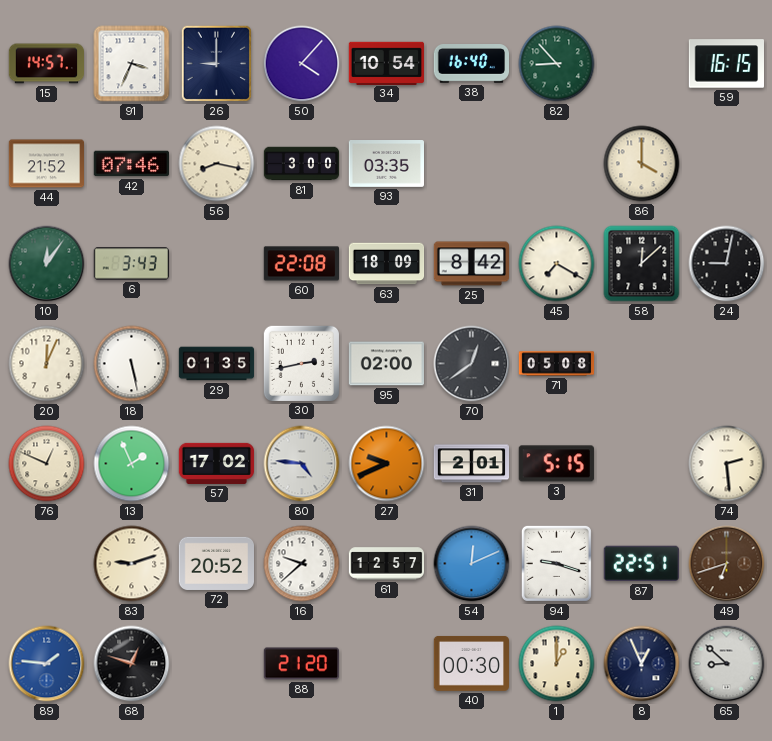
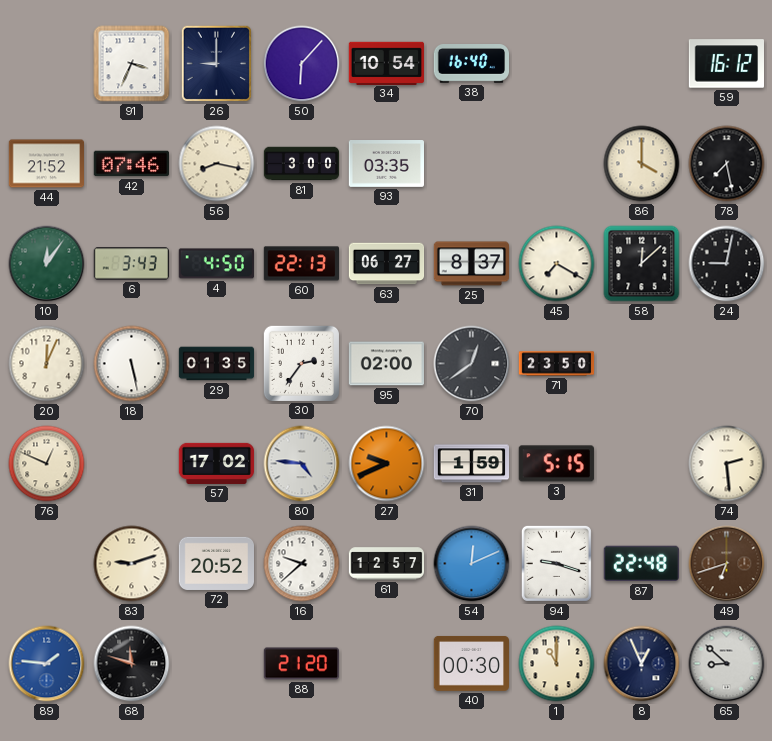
15: 14:57 -> none
50: 4:07 -> 6:07
82: 8:53 -> none
59: 16:15 -> 16:12
78: none -> 7:28
4: none -> 4:50
60: 22:08 -> 22:13
63: 18:09 -> 06:27
25: 8:42 -> 8:37
30: 2:43 -> 2:36
71: 05:08 -> 23:50
13: 1:56 -> none
31: 2:01 -> 1:59
87: 22:51 -> 22:48
68: 12:48 -> 11:48
1: 1:00 -> 11:00
